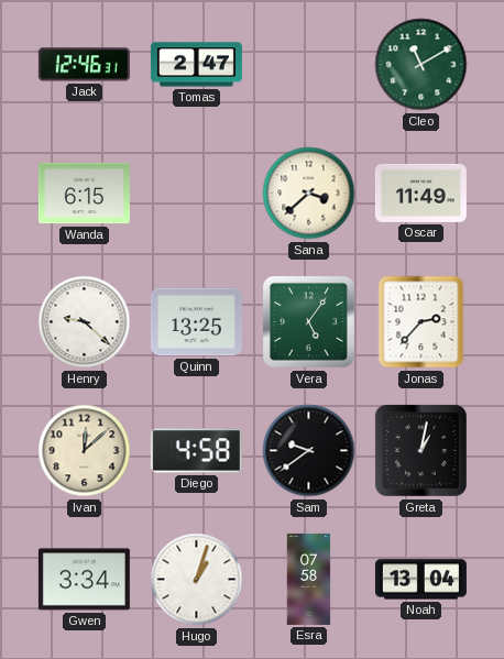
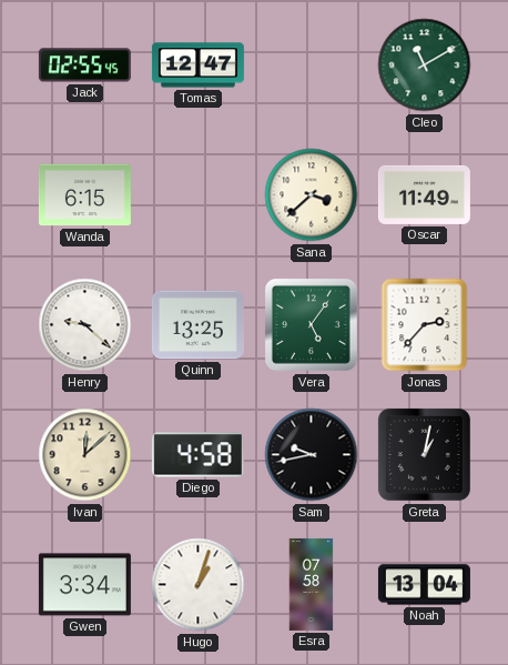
Jack: 12:46 -> 02:55
Tomas: 2:47 -> 12:47
Sam: 9:39 -> 9:43
